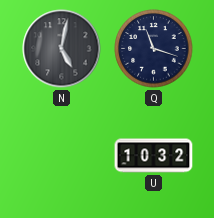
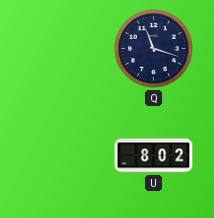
N: 5:02 -> none
U: 10:32 -> 8:02
